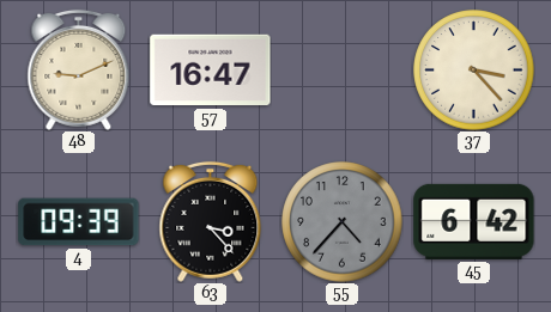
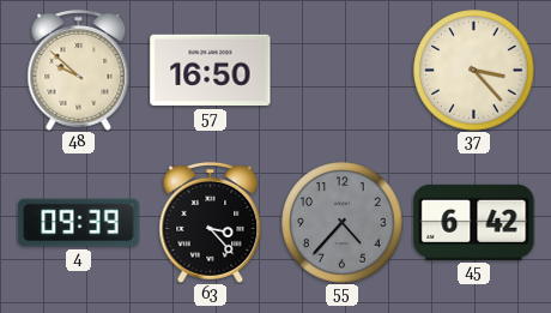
48: 9:11 -> 9:52
57: 16:47 -> 16:50
